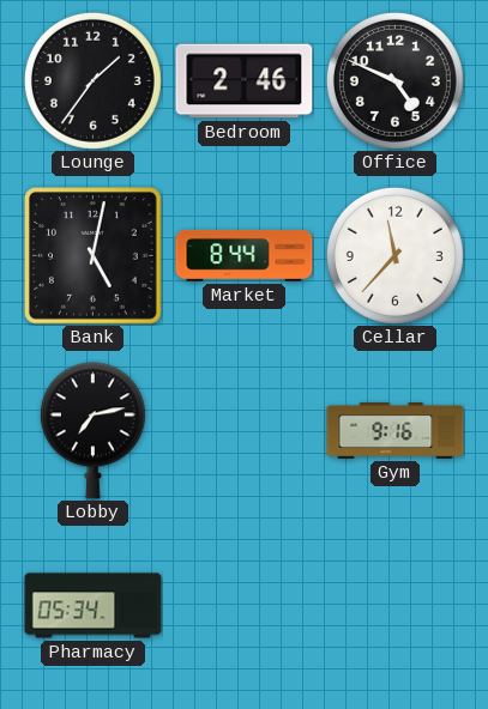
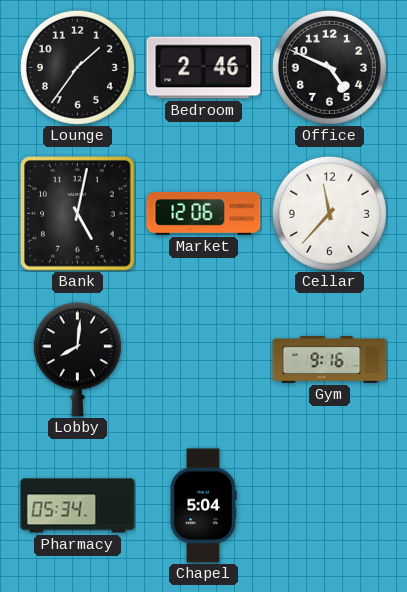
Market: 8:44 -> 12:06
Lobby: 7:13 -> 8:01
Chapel: none -> 5:04
